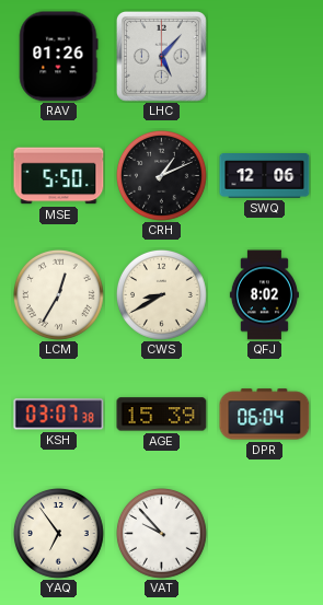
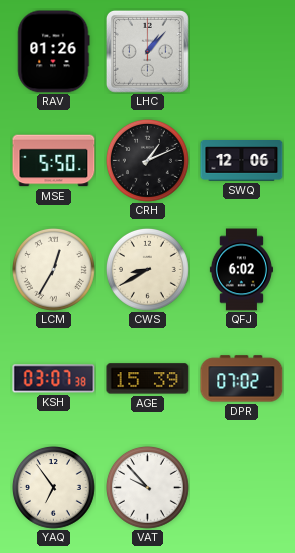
LHC: 5:07 -> 1:07
QFJ: 8:02 -> 6:02
DPR: 06:04 -> 07:02
